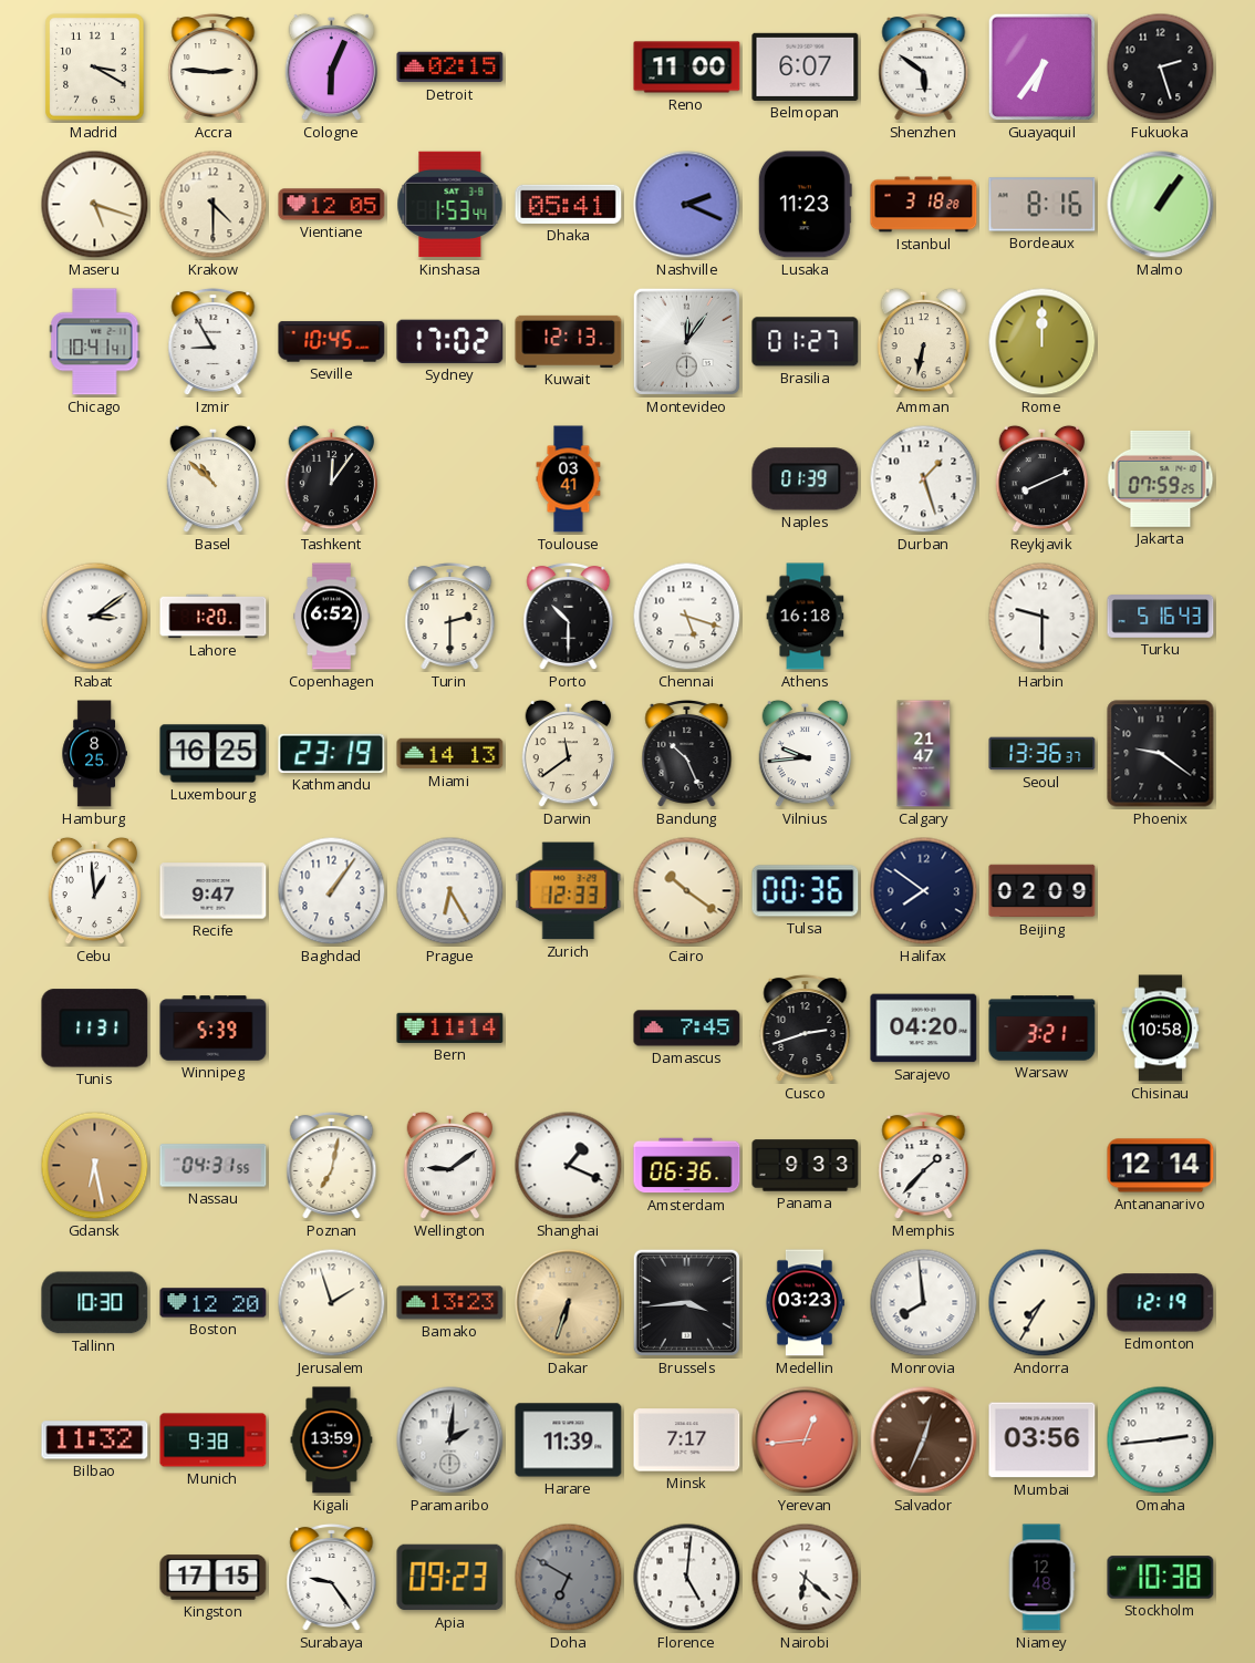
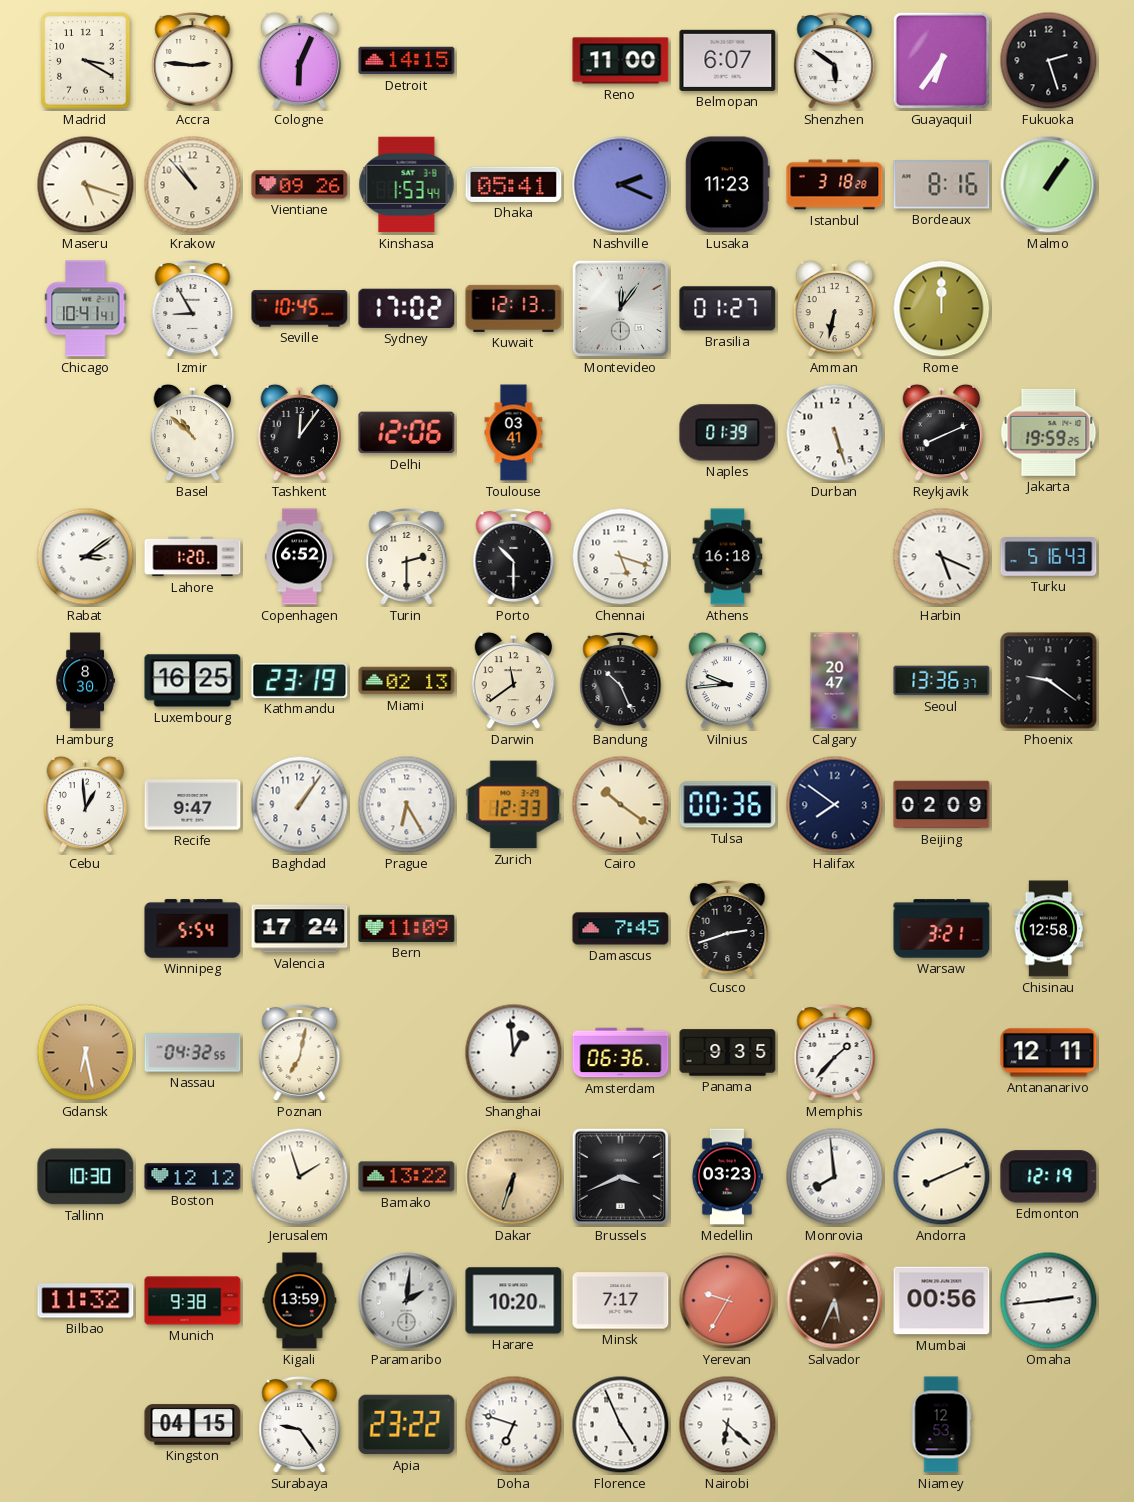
Detroit: 02:15 -> 14:15
Krakow: 4:30 -> 10:53
Vientiane: 12:05 -> 09:26
Delhi: none -> 12:06
Durban: 1:27 -> 5:27
Jakarta: 07:59 -> 19:59
Harbin: 9:30 -> 5:19
Hamburg: 8:25 -> 8:30
Miami: 14:13 -> 02:13
Calgary: 21:47 -> 20:47
Tunis: 11:31 -> none
Winnipeg: 5:39 -> 5:54
Valencia: none -> 17:24
Bern: 11:14 -> 11:09
Sarajevo: 04:20 -> none
Chisinau: 10:58 -> 12:58
Nassau: 04:31 -> 04:32
Wellington: 9:09 -> none
Shanghai: 1:19 -> 12:59
Panama: 9:33 -> 9:35
Antananarivo: 12:14 -> 12:11
Boston: 12:20 -> 12:12
Bamako: 13:23 -> 13:22
Brussels: 3:44 -> 3:41
Andorra: 7:35 -> 8:11
Harare: 11:39 -> 10:20
Yerevan: 12:44 -> 9:35
Salvador: 12:34 -> 5:34
Mumbai: 03:56 -> 00:56
Kingston: 17:15 -> 04:15
Apia: 09:23 -> 23:22
Doha: 6:50 -> 6:48
Doha dial: grey -> white
Florence: 5:01 -> 4:56
Niamey: 12:48 -> 12:53
Stockholm: 10:38 -> none
